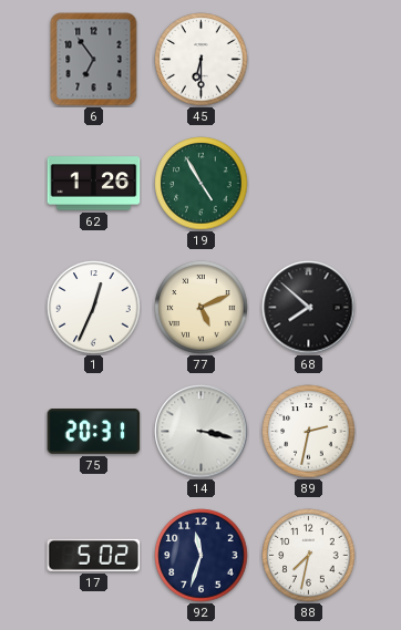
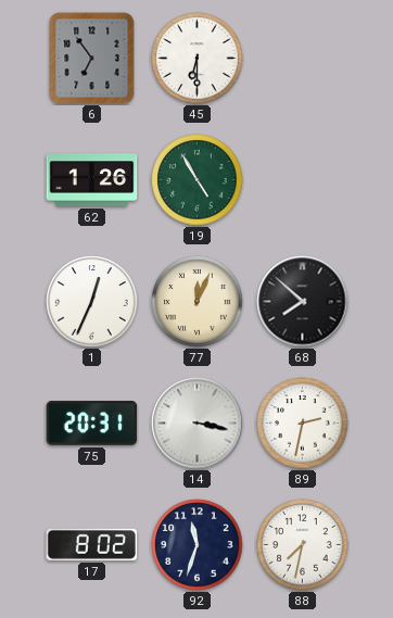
77: 5:11 -> 12:04
17: 5:02 -> 8:02
